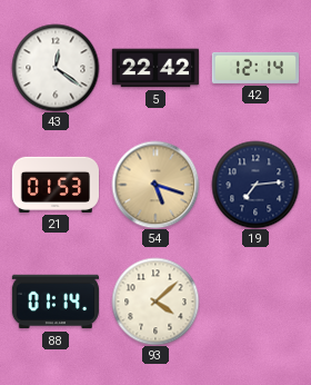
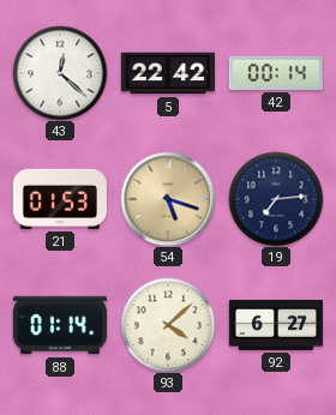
43: 12:21 -> 12:22
42: 12:14 -> 00:14
92: none -> 6:27
